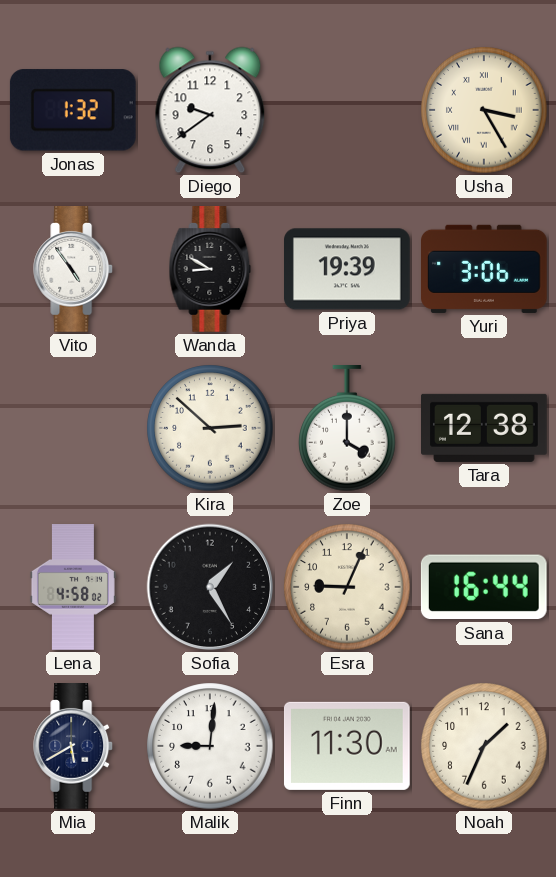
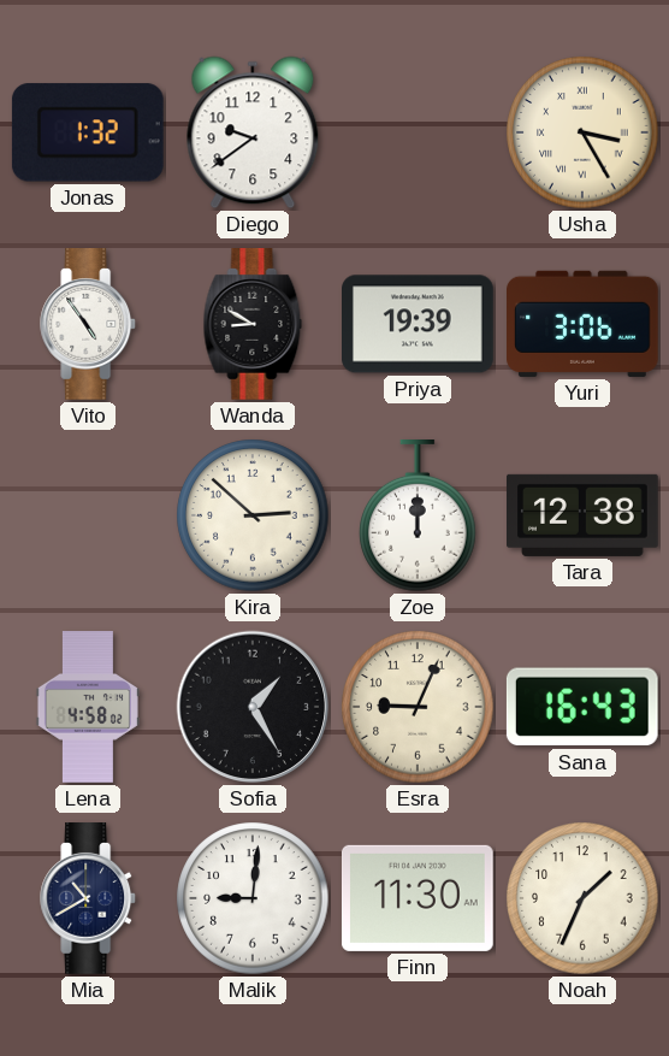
Zoe: 4:00 -> 12:00
Sana: 16:44 -> 16:43
Mia: 5:40 -> 10:40
